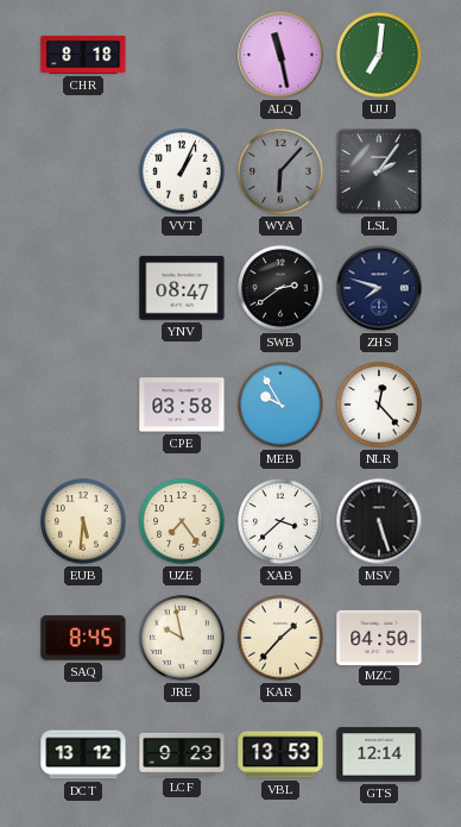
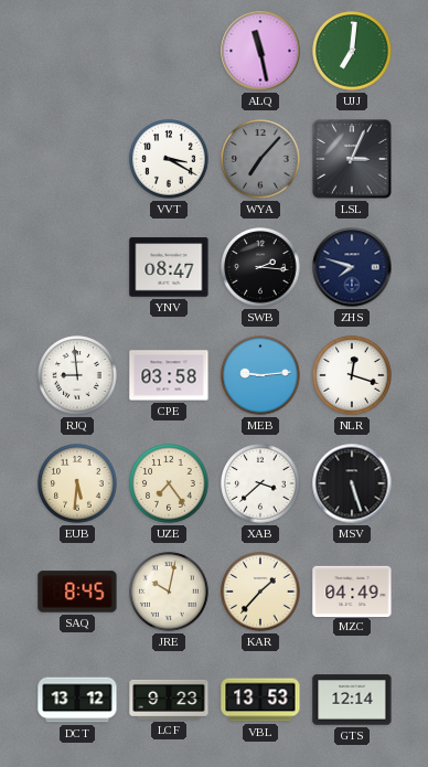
CHR: 8:18 -> none
VVT: 1:04 -> 3:20
WYA: 6:07 -> 7:07
LSL: 2:06 -> 3:04
SWB: 2:39 -> 2:16
RJQ: none -> 8:59
MEB: 9:55 -> 9:14
NLR: 12:23 -> 12:18
JRE: 9:58 -> 10:02
MZC: 04:50 -> 04:49
